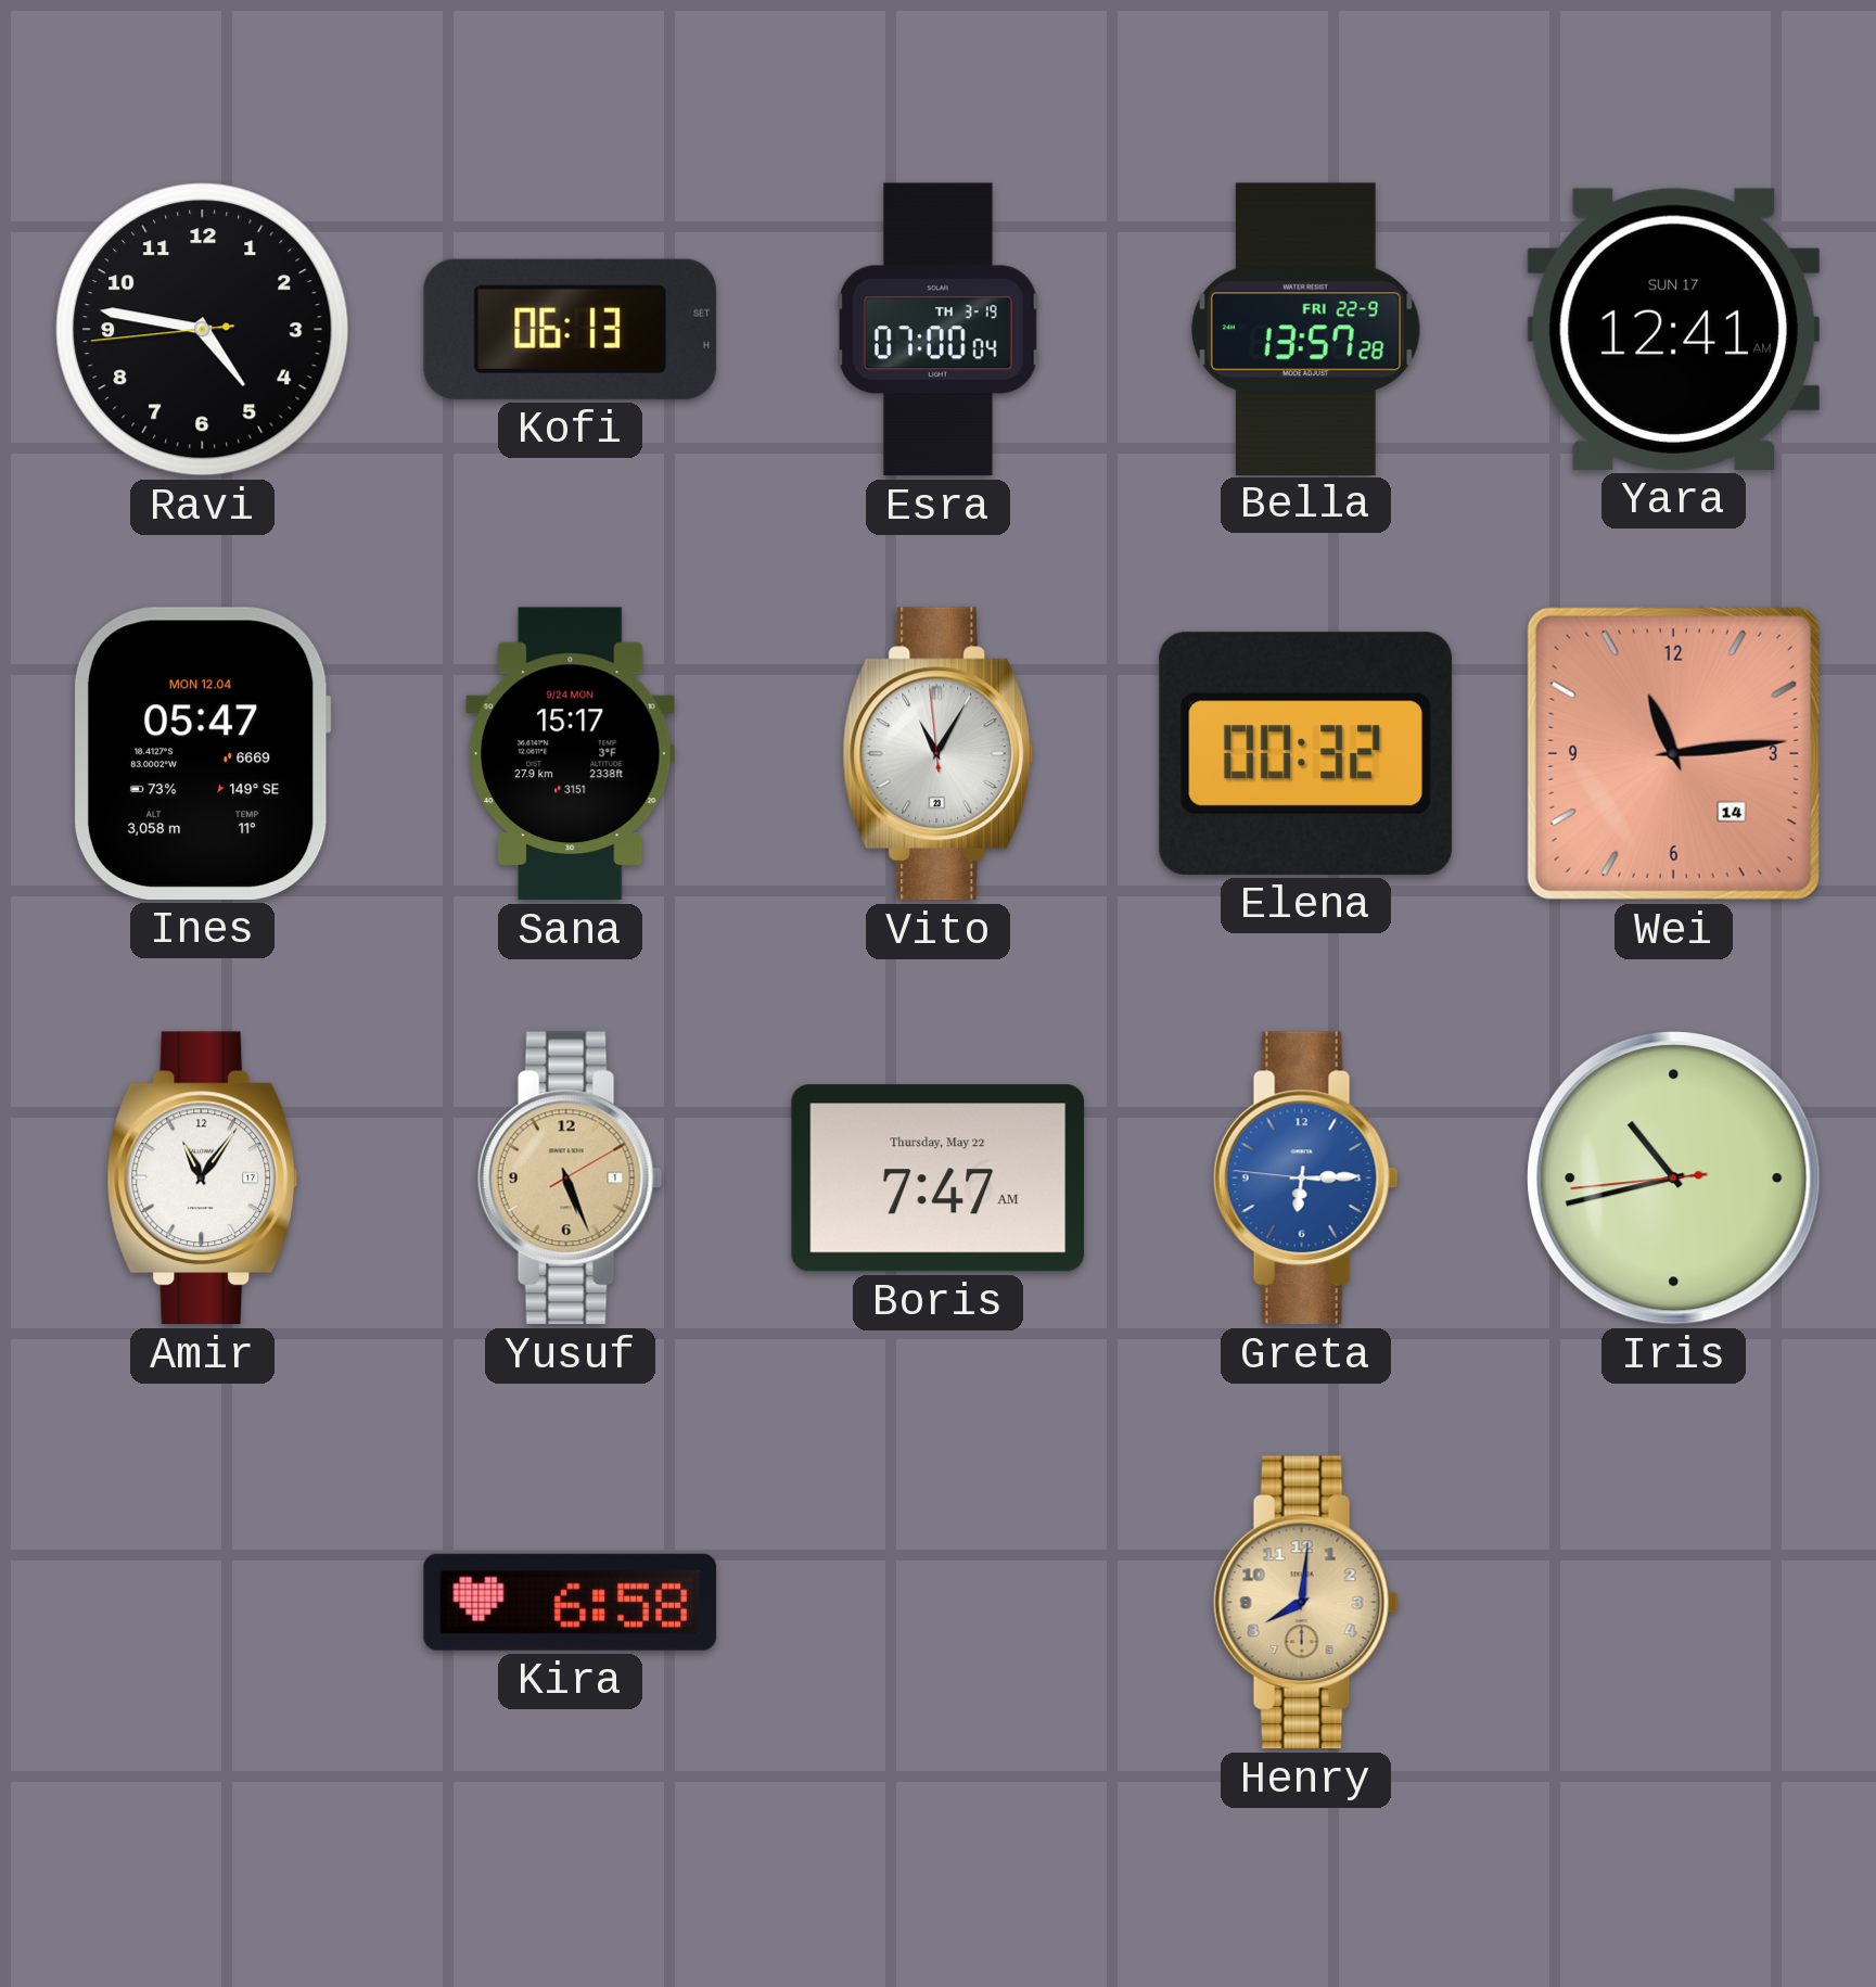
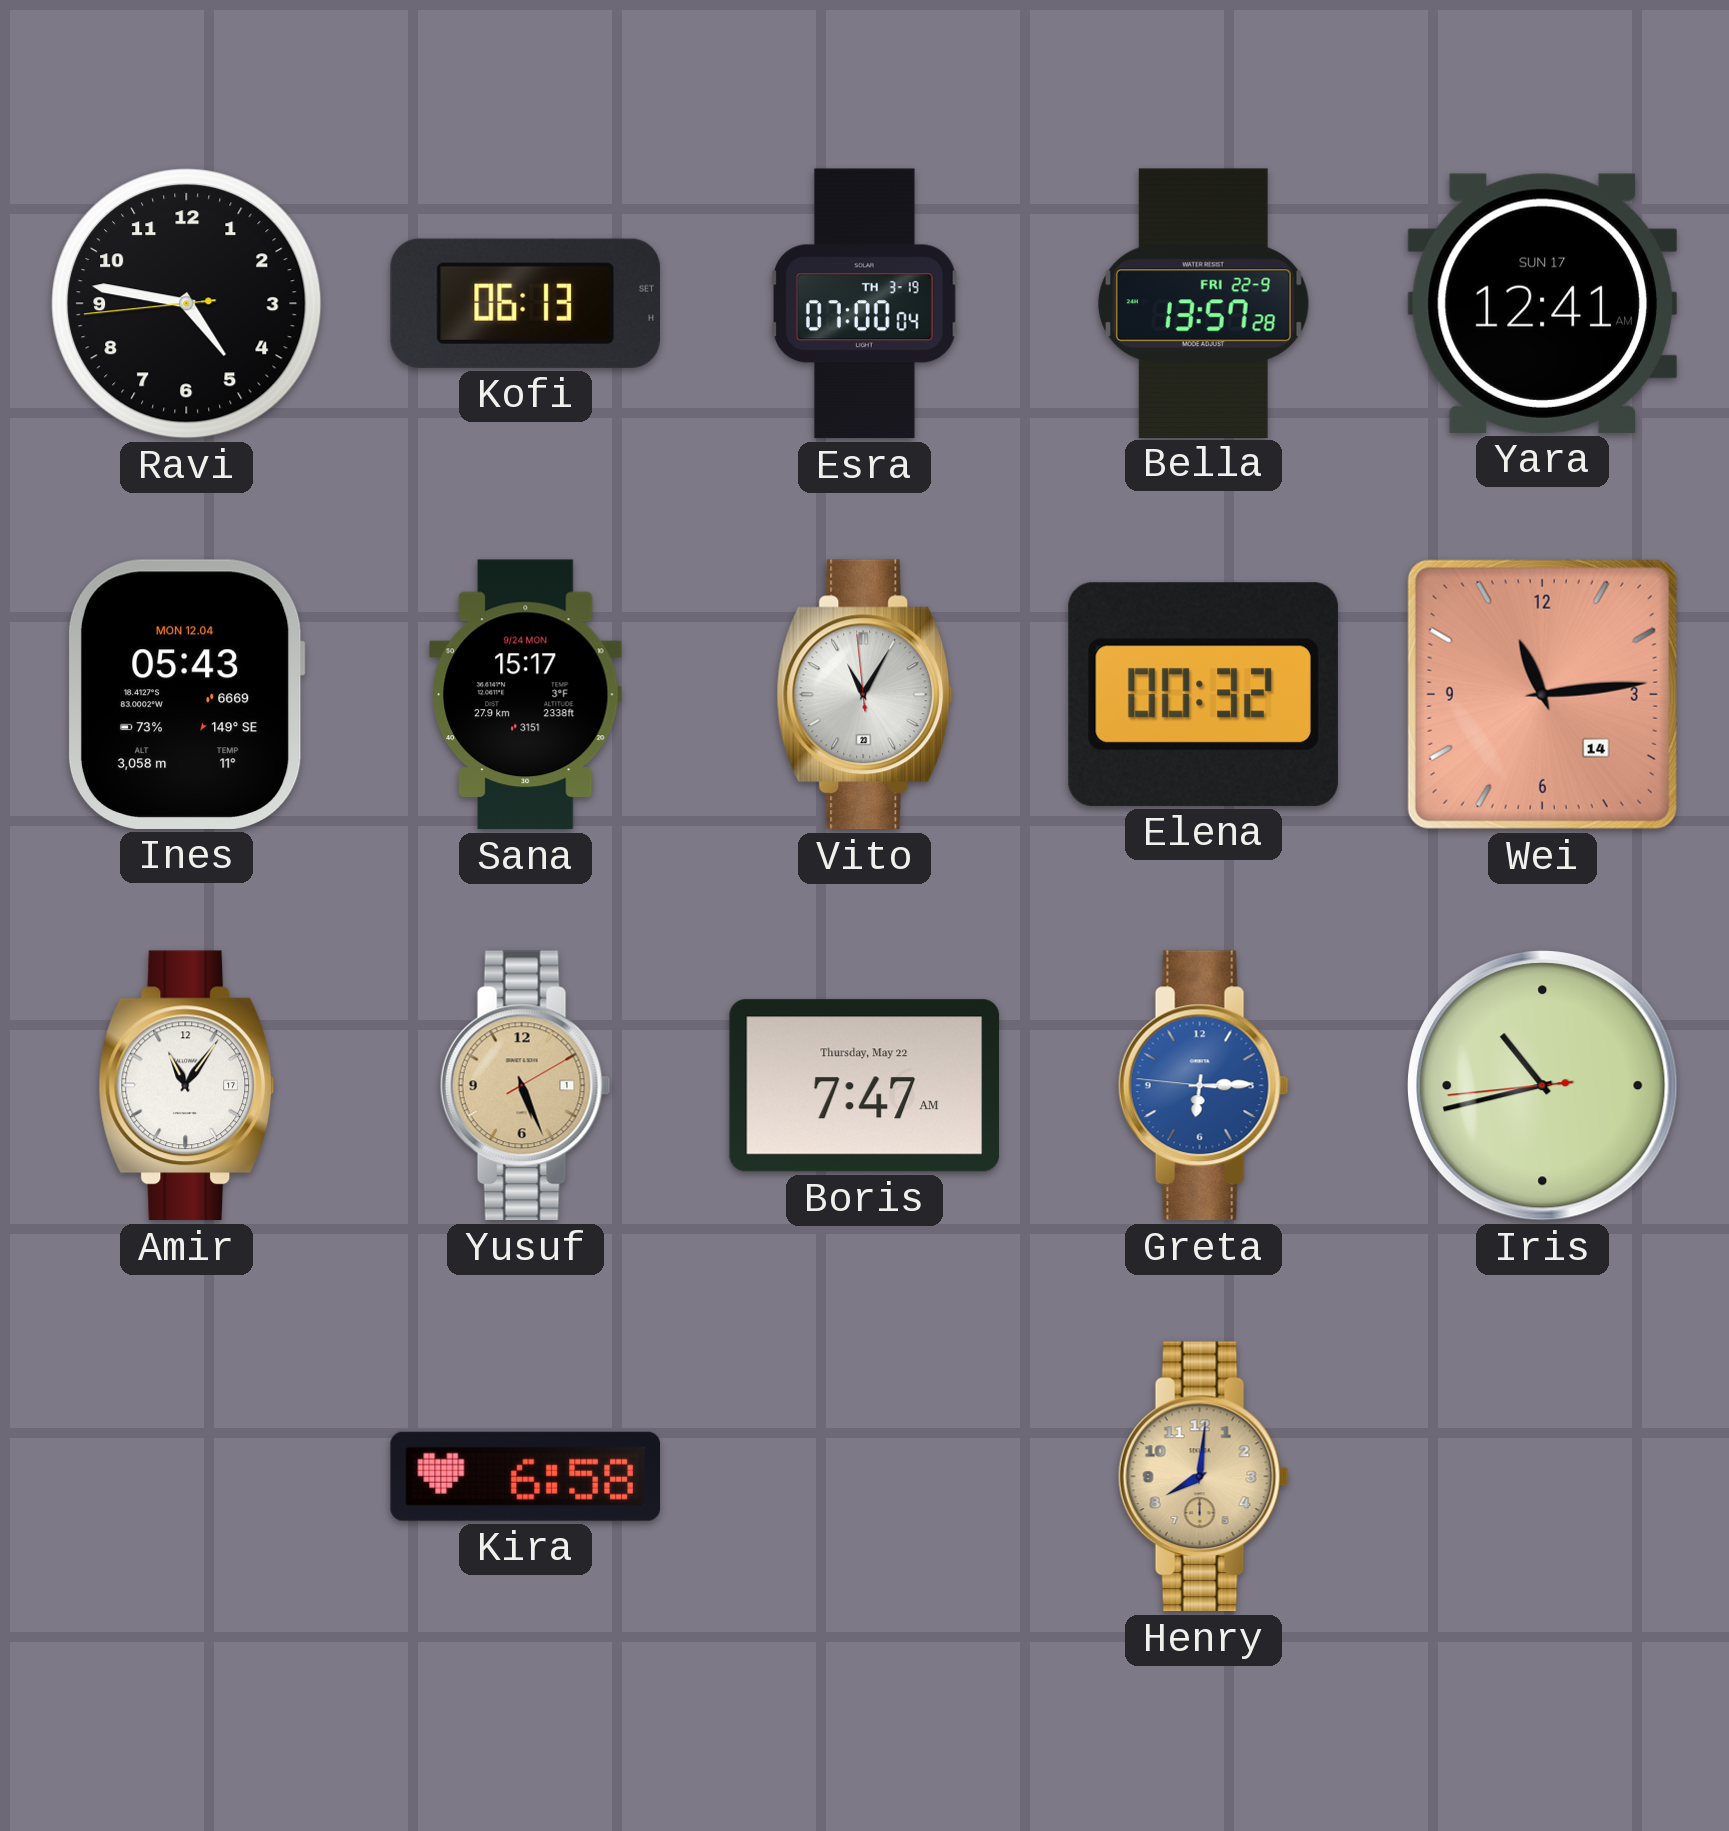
Ines: 05:47 -> 05:43
